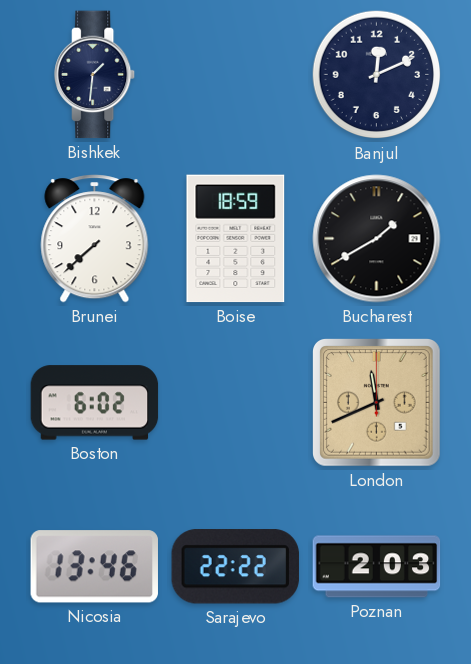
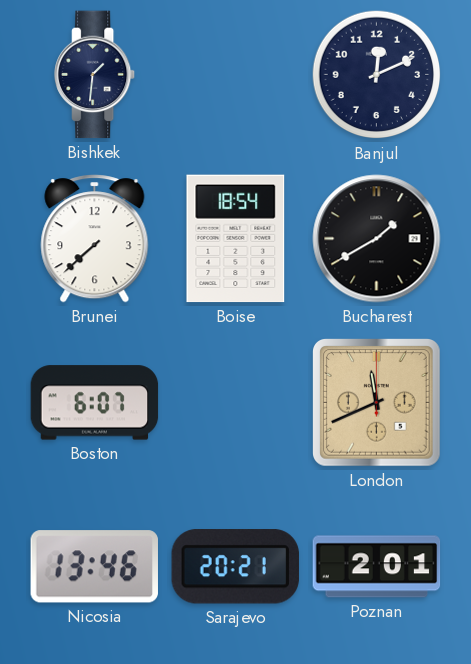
Boise: 18:59 -> 18:54
Boston: 6:02 -> 6:07
Sarajevo: 22:22 -> 20:21
Poznan: 2:03 -> 2:01
